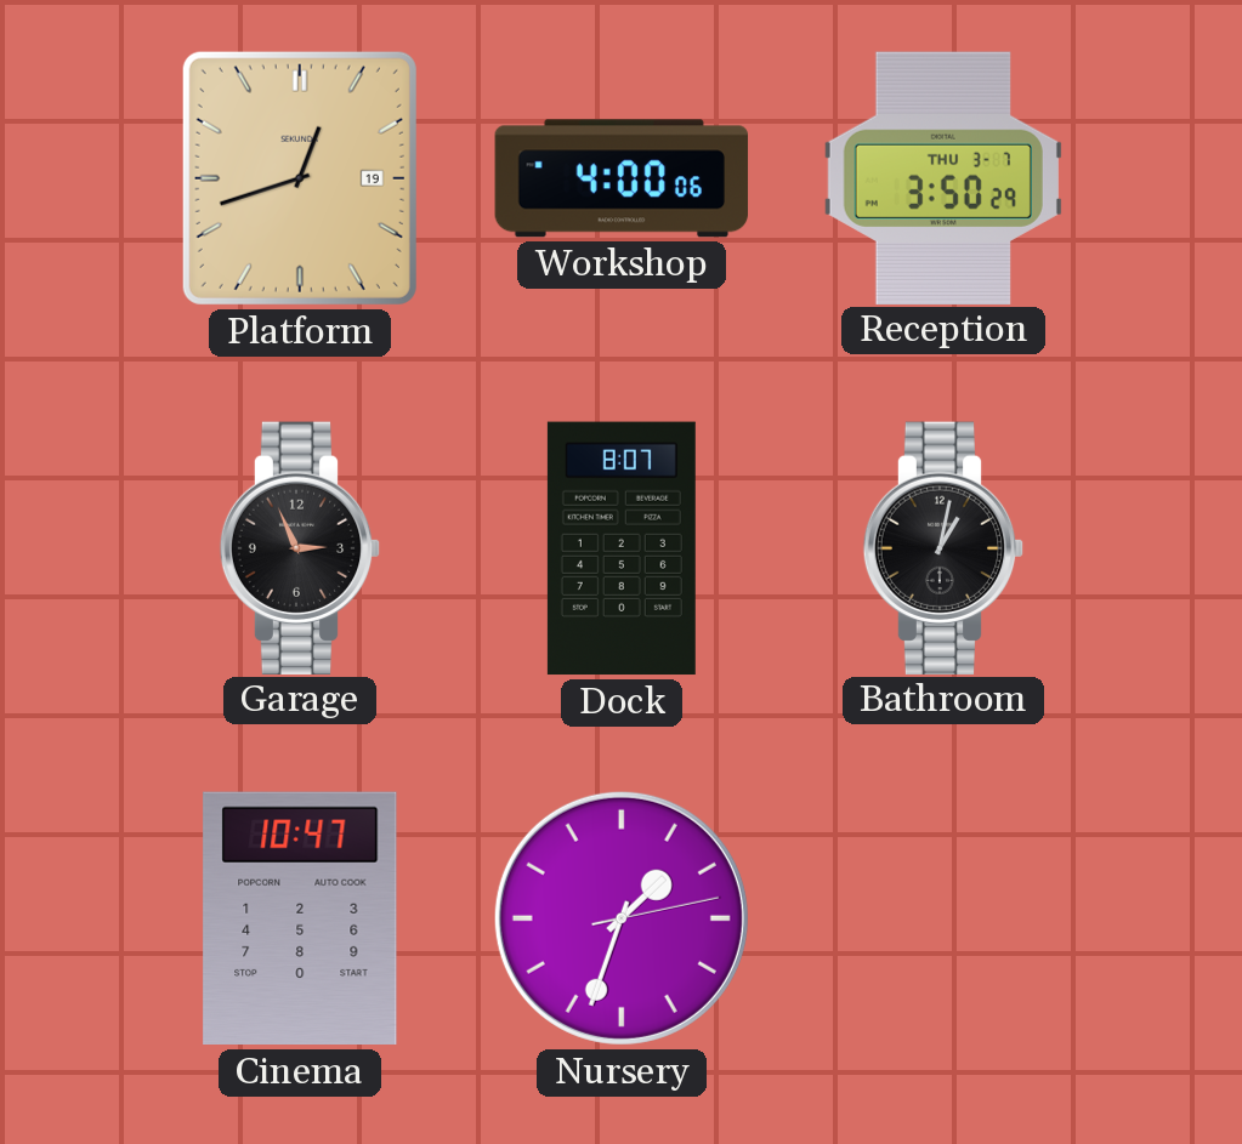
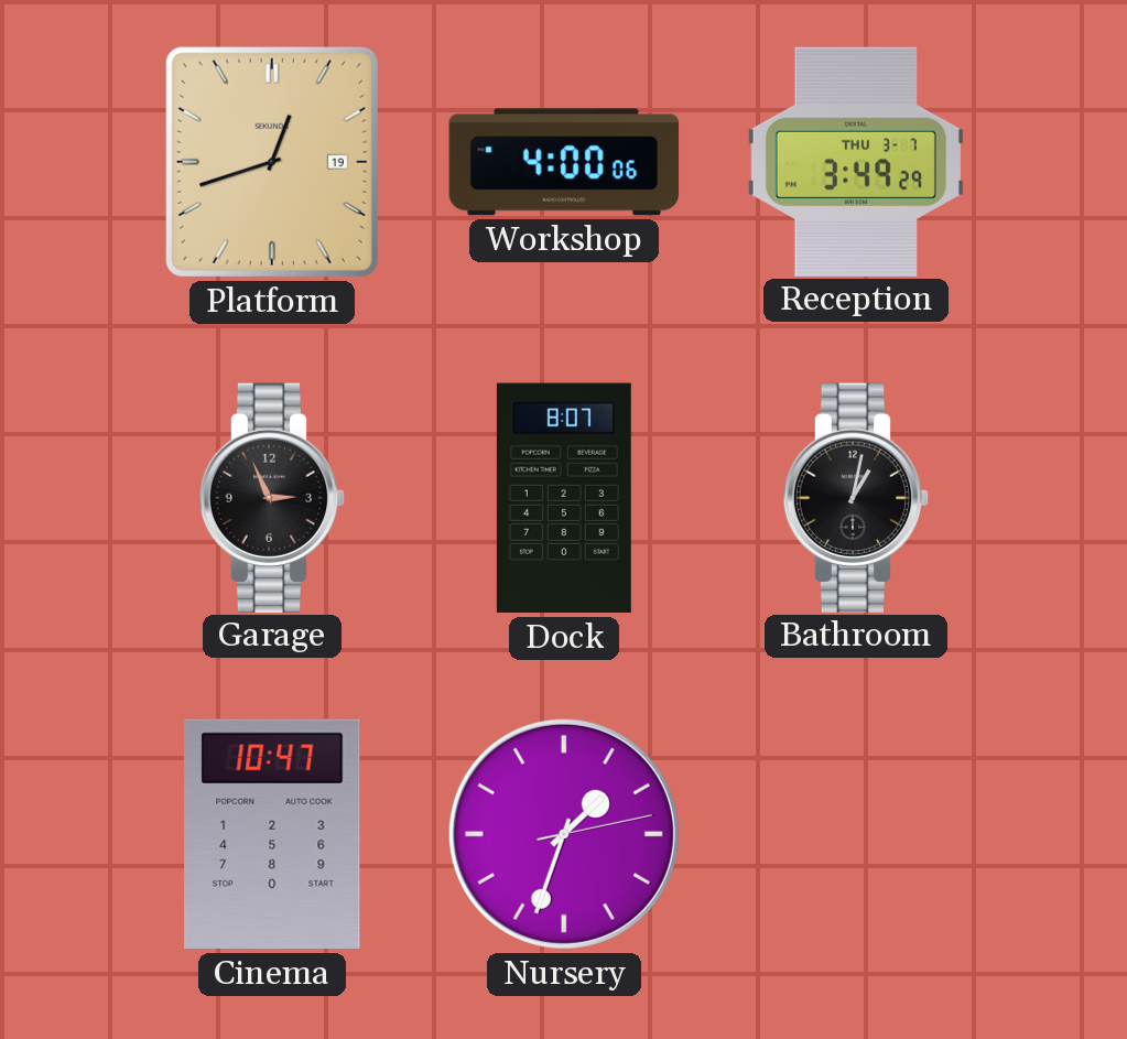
Reception: 3:50 -> 3:49
